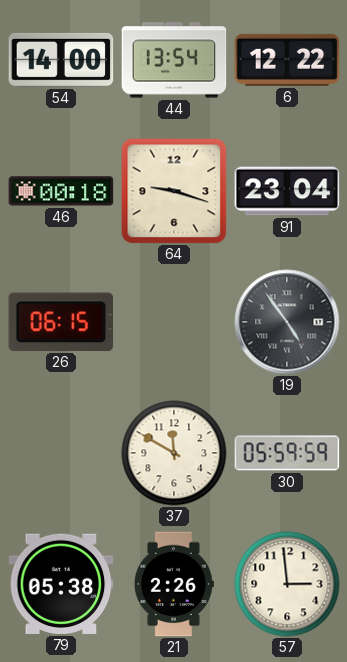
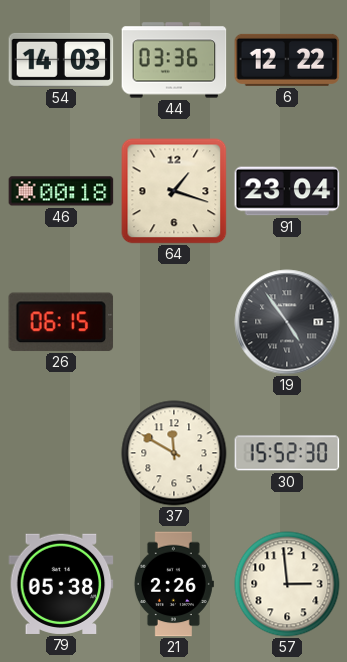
54: 14:00 -> 14:03
44: 13:54 -> 03:36
64: 9:18 -> 1:18
30: 05:59 -> 15:52
